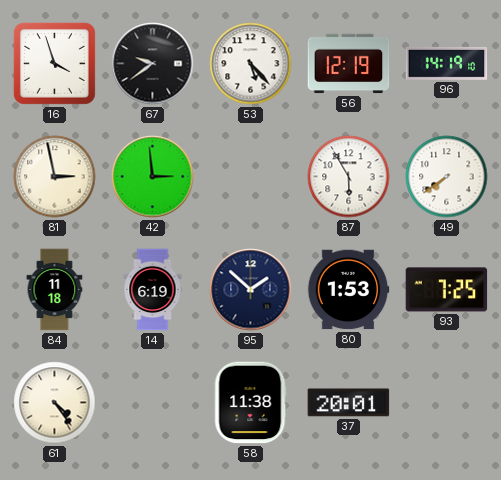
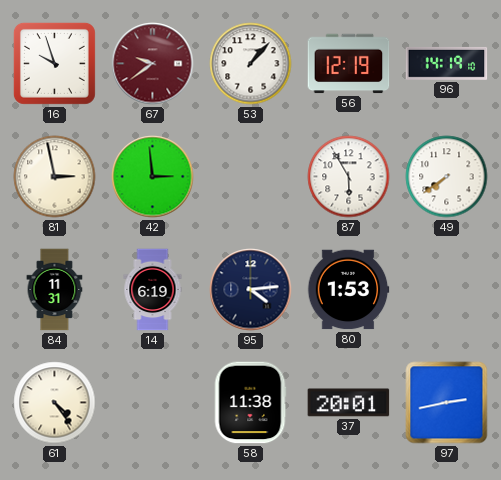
16: 3:57 -> 9:57
67 dial: black -> burgundy
53: 5:23 -> 1:07
84: 11:18 -> 11:31
95: 1:52 -> 4:14
93: 7:25 -> none
97: none -> 2:43
